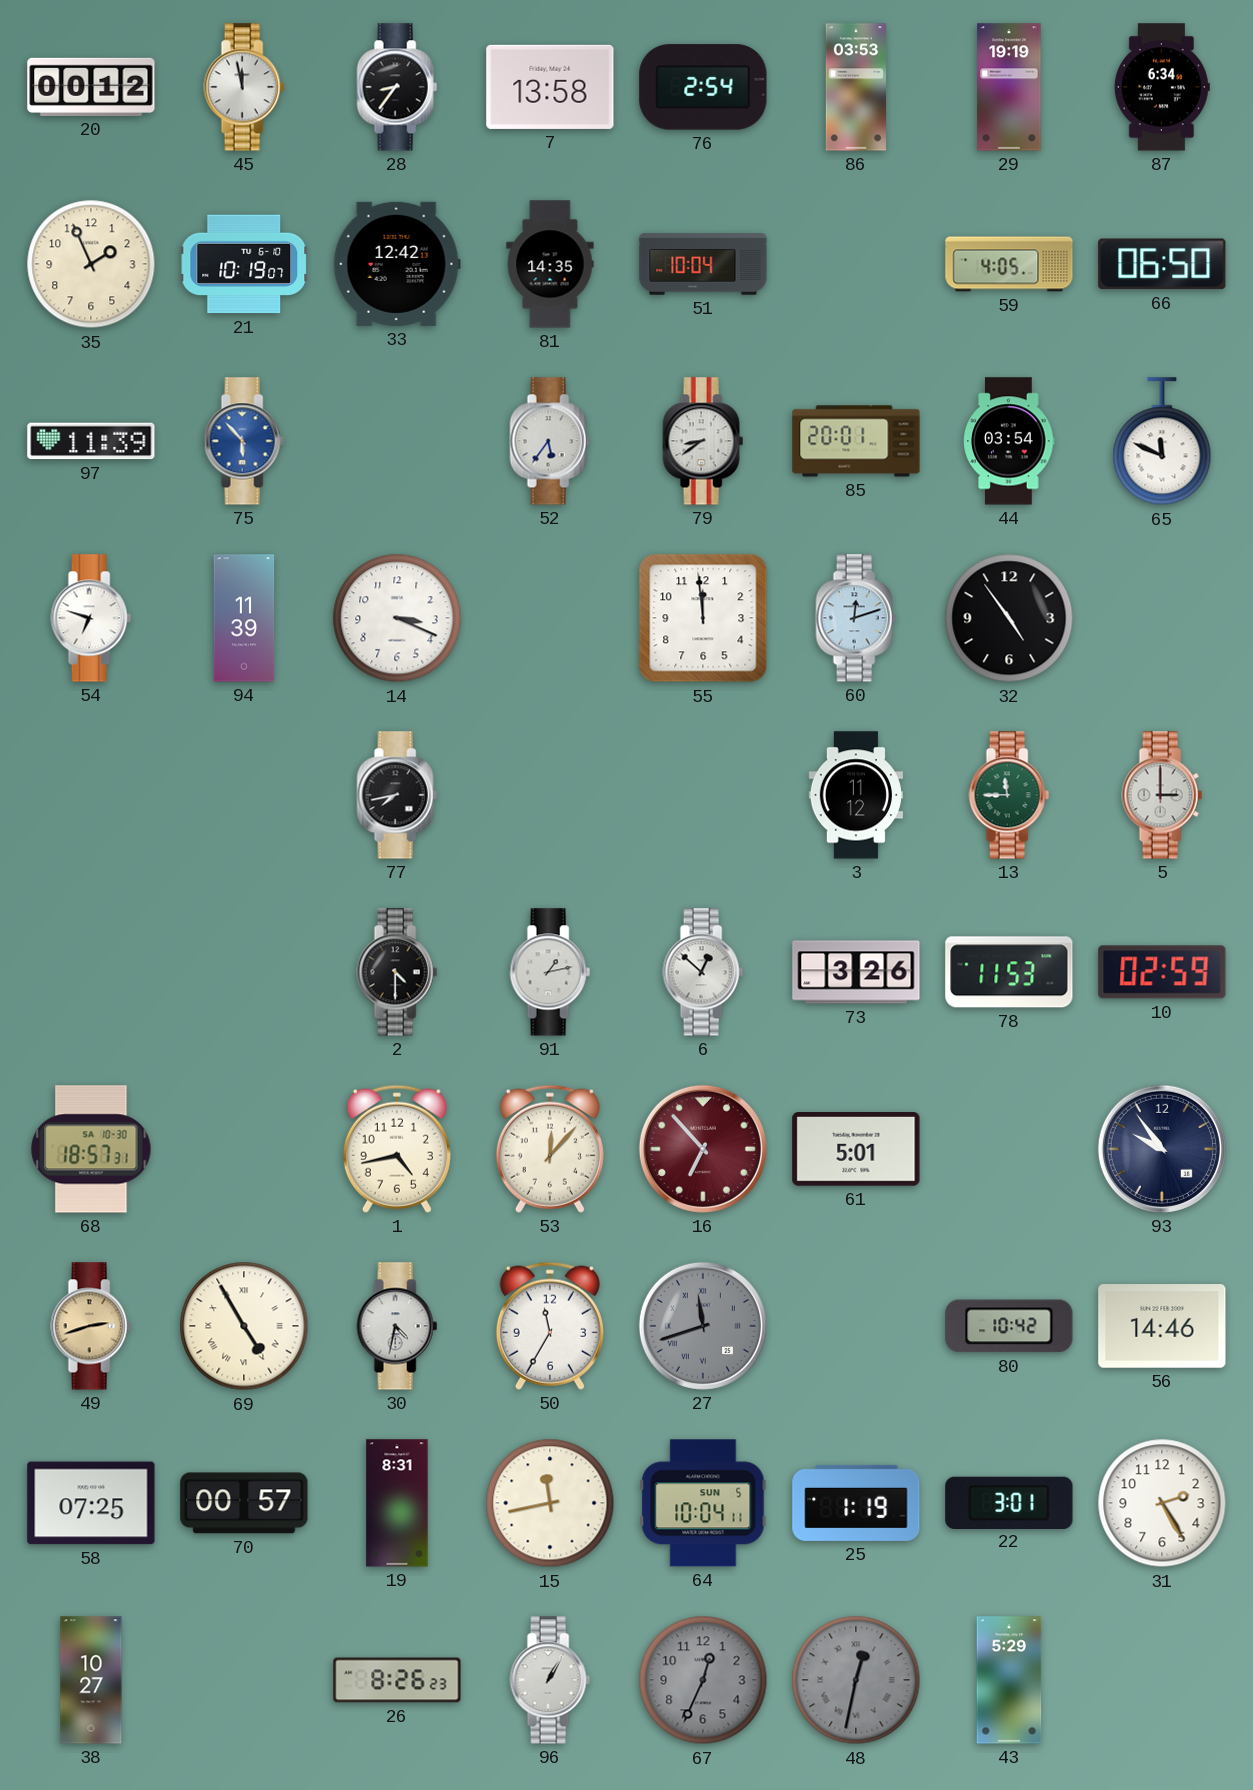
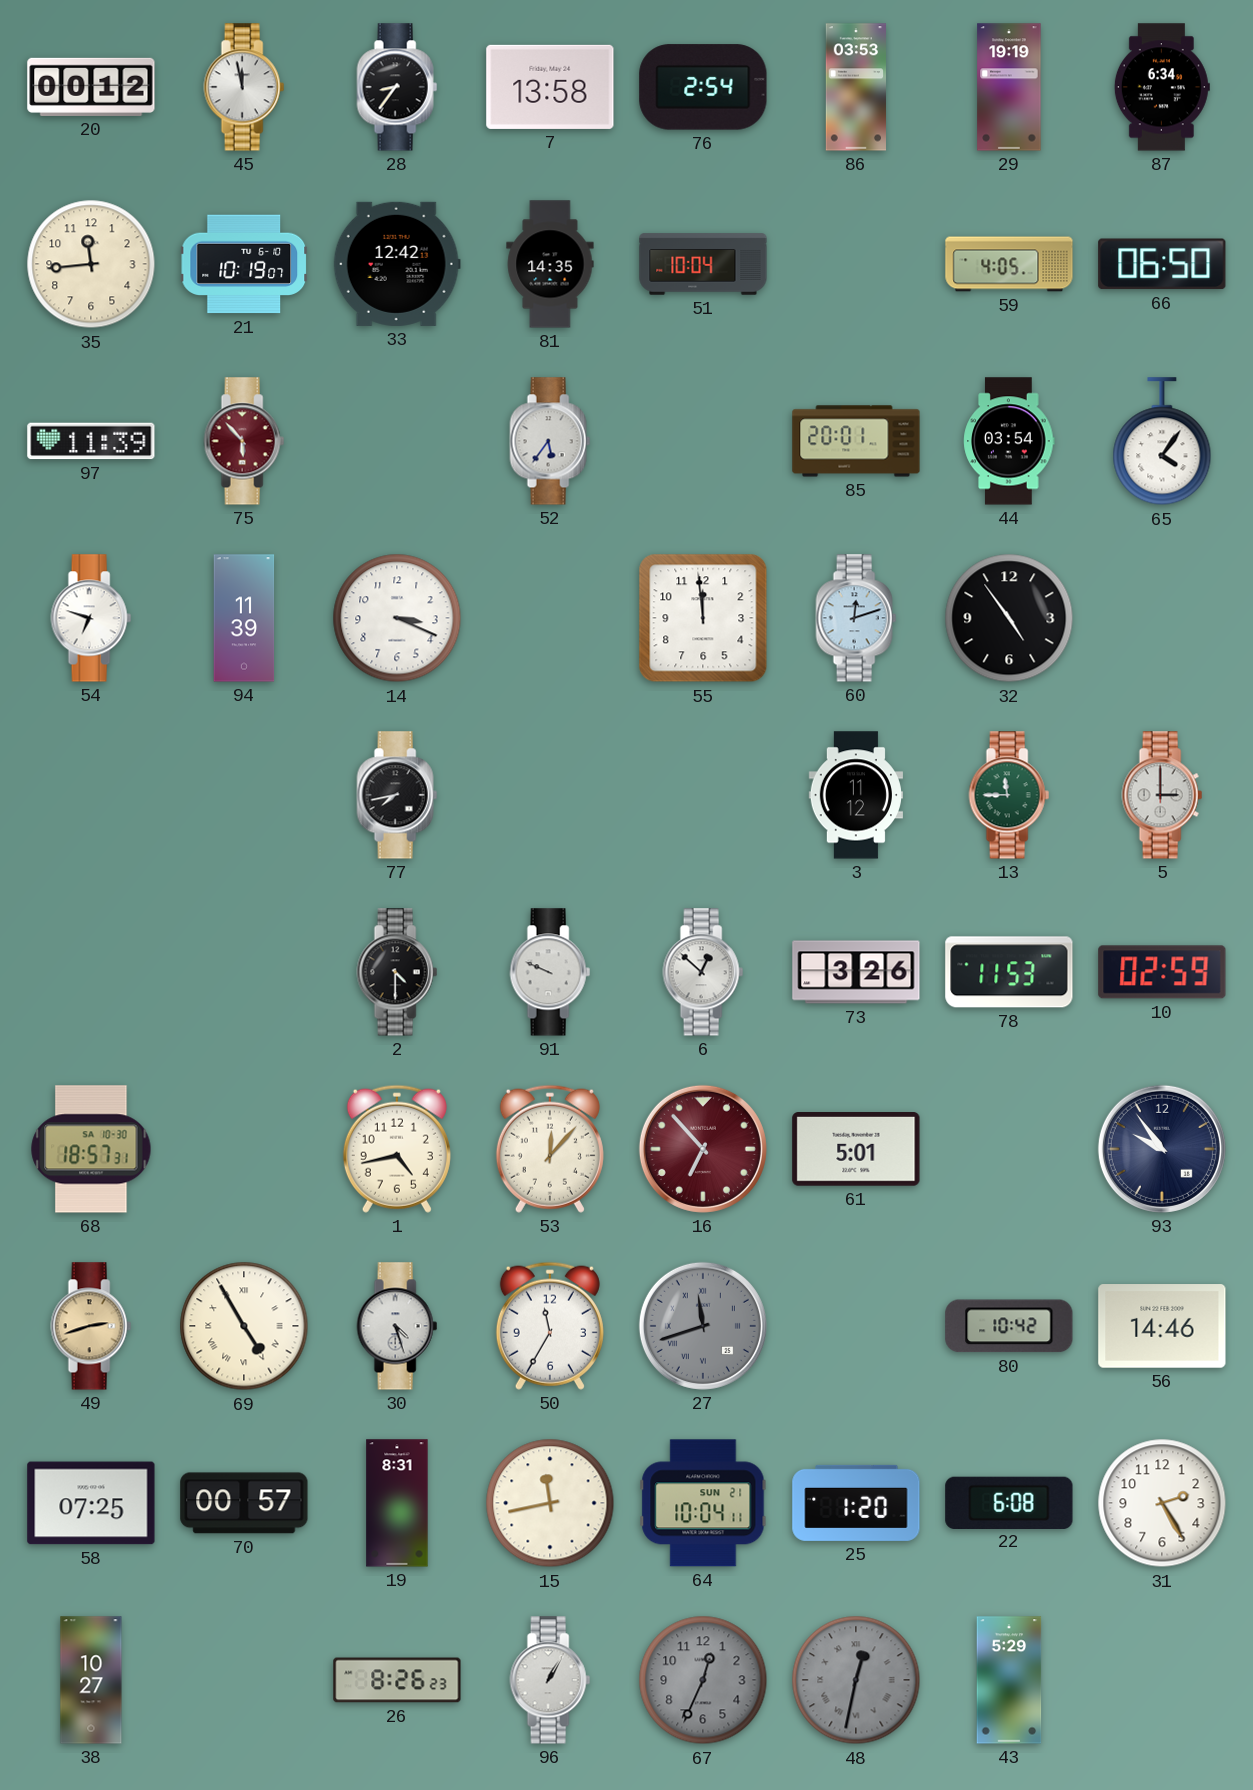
35: 1:56 -> 11:44
75 dial: blue -> burgundy
79: 8:39 -> none
65: 11:49 -> 4:06
91: 1:13 -> 9:49
30: 4:32 -> 4:27
64 date: SUN 5 -> SUN 21
25: 1:19 -> 1:20
22: 3:01 -> 6:08
